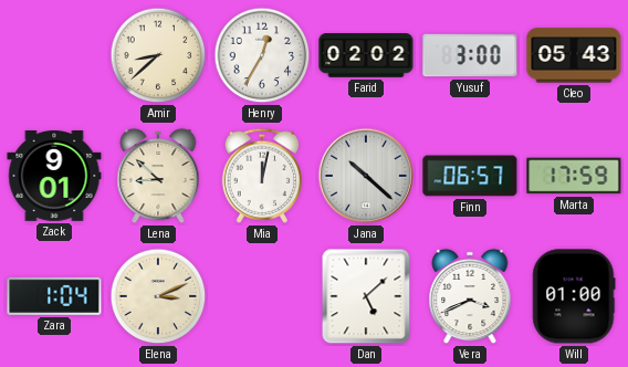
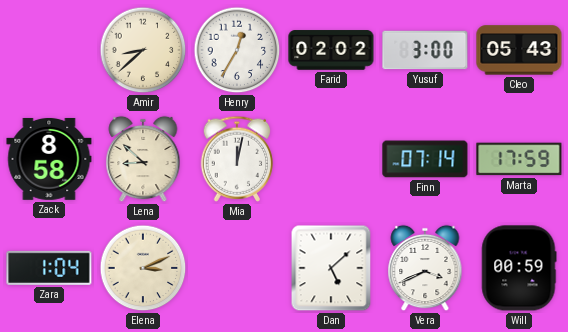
Zack: 9:01 -> 8:58
Jana: 10:22 -> none
Finn: 06:57 -> 07:14
Will: 01:00 -> 00:59
